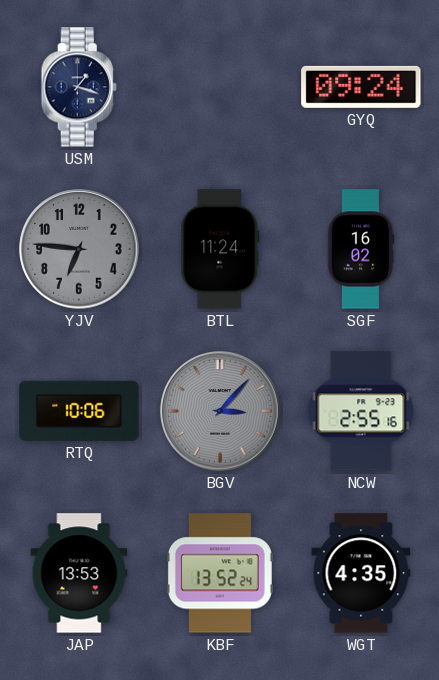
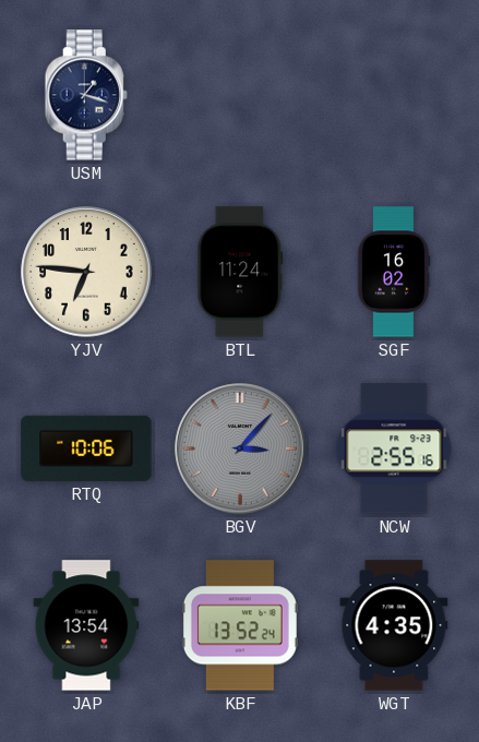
GYQ: 09:24 -> none
YJV dial: grey -> cream
JAP: 13:53 -> 13:54
